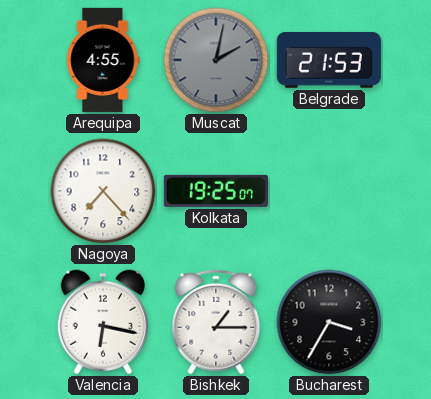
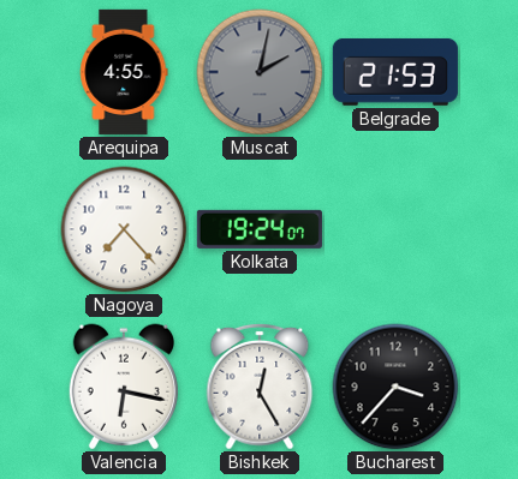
Kolkata: 19:25 -> 19:24
Bishkek: 1:15 -> 12:25
Bucharest: 3:35 -> 3:37
